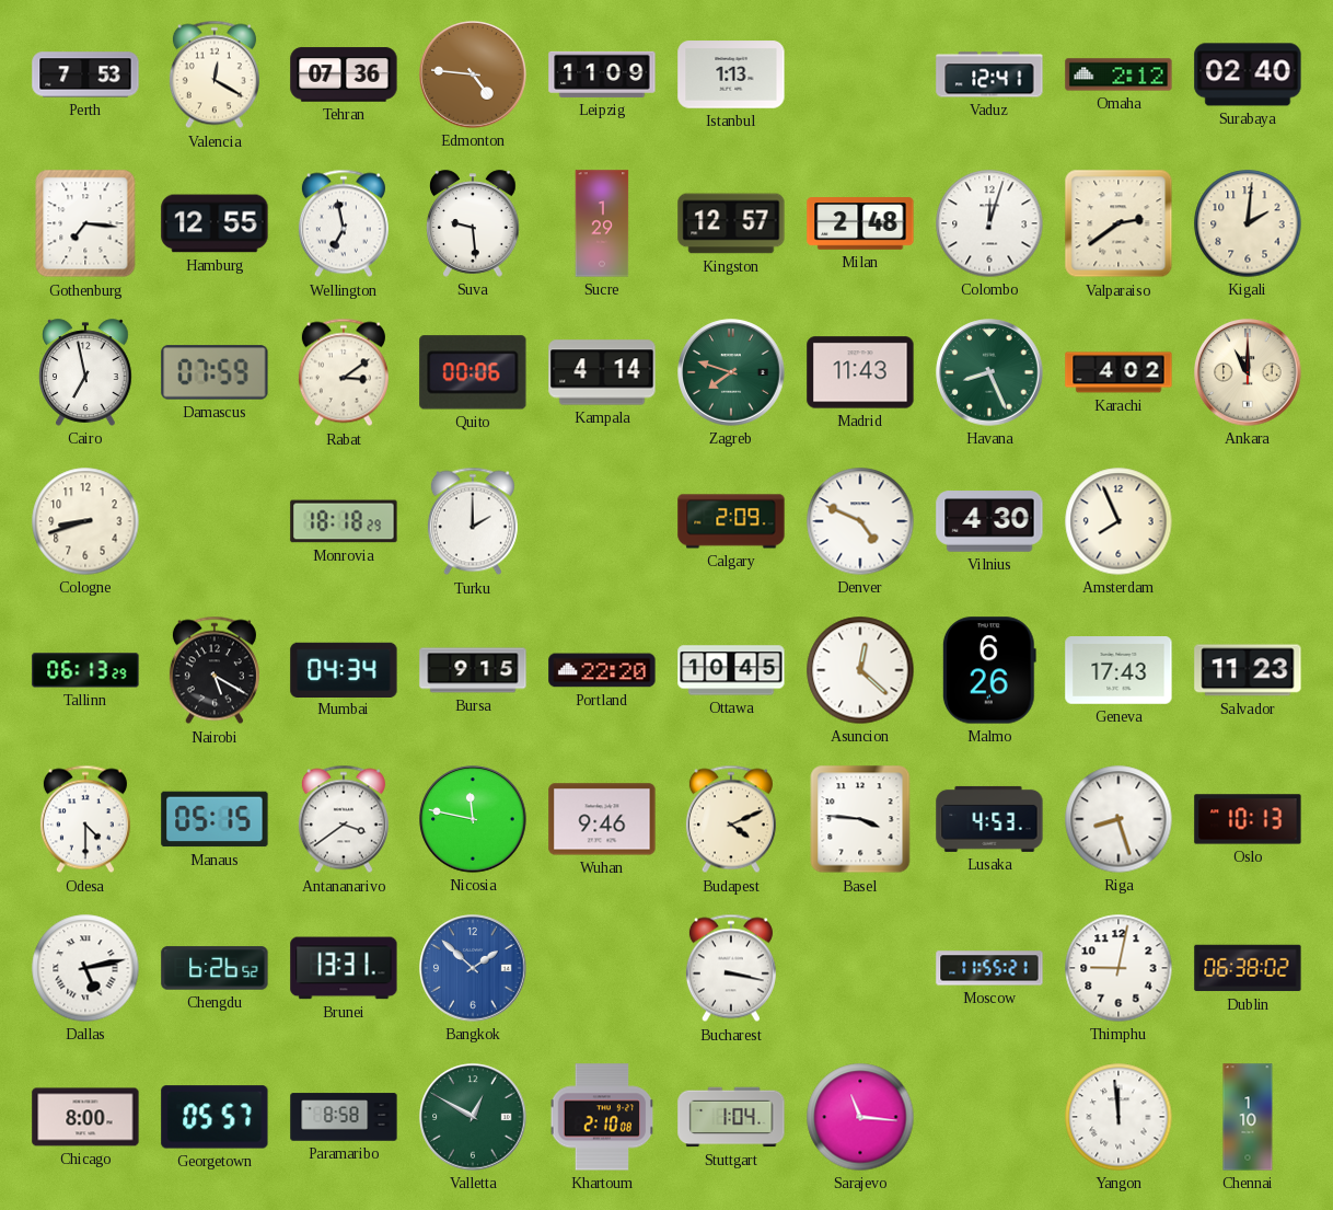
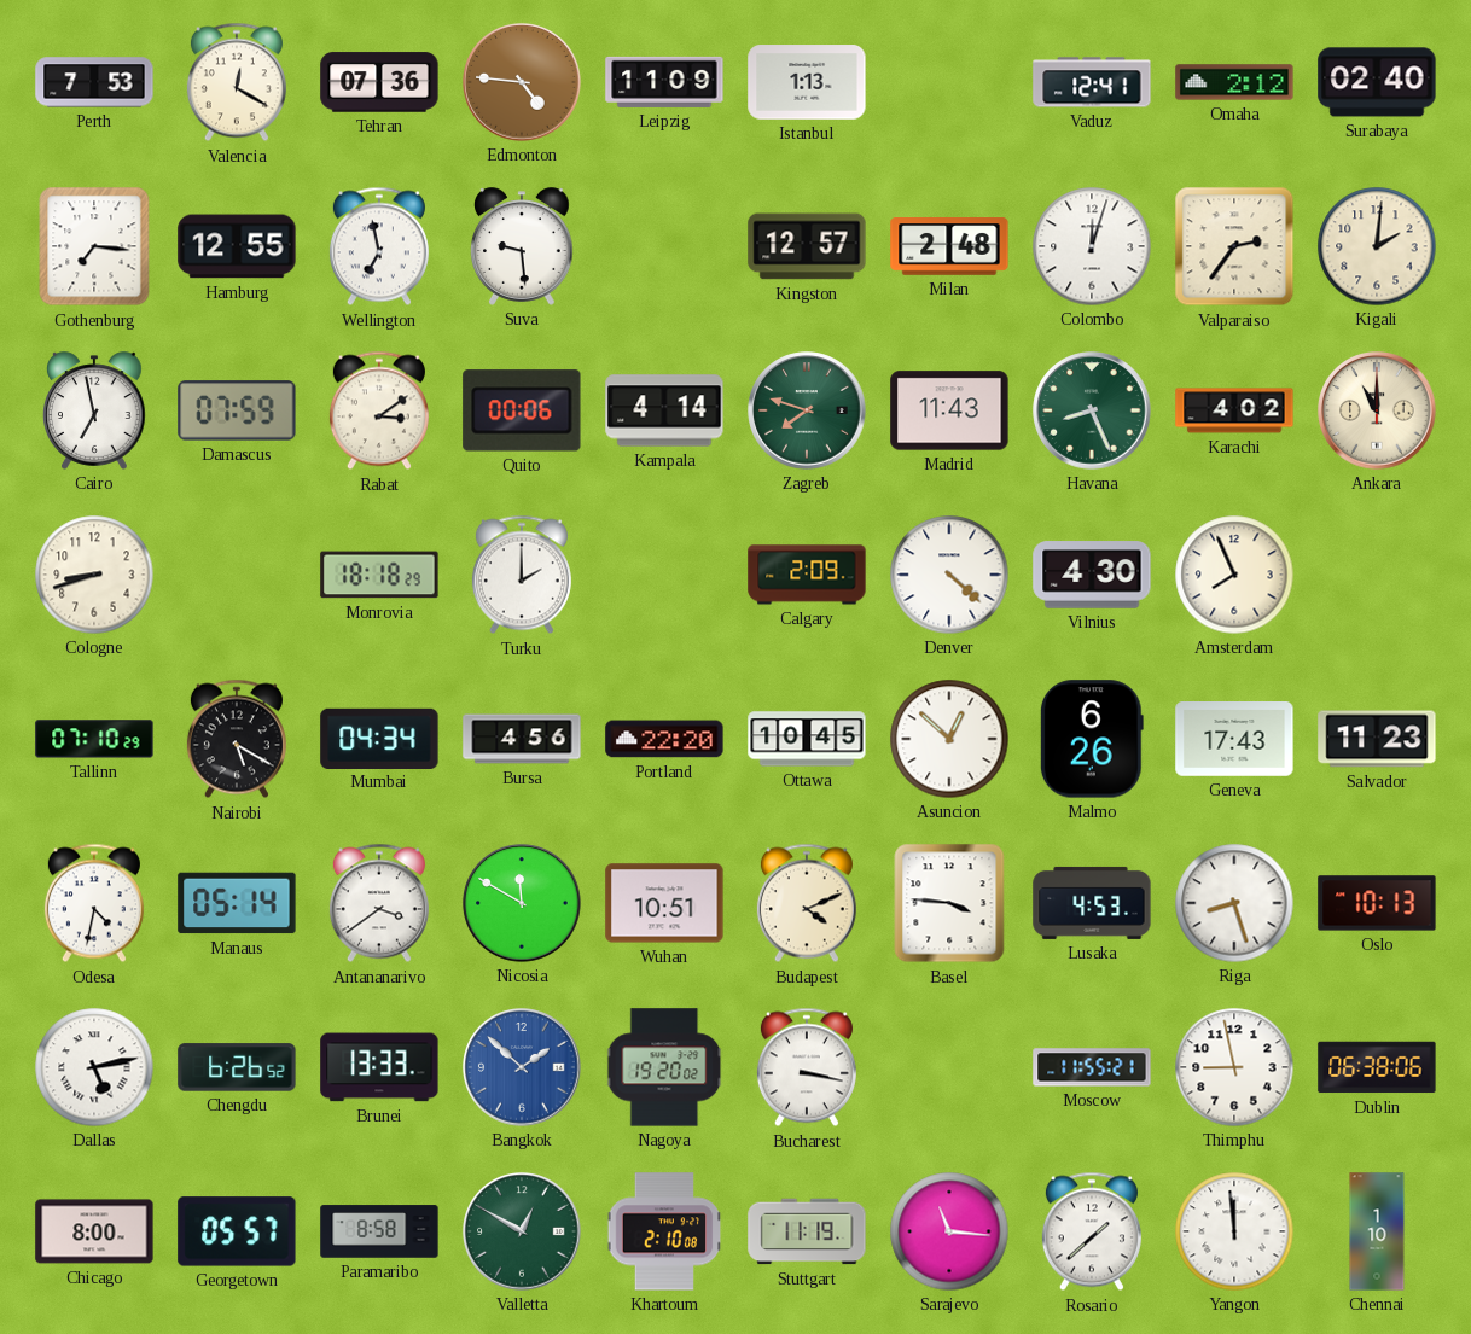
Sucre: 1:29 -> none
Valparaiso: 2:39 -> 2:36
Denver: 4:49 -> 4:22
Tallinn: 06:13 -> 07:10
Bursa: 9:15 -> 4:56
Asuncion: 12:22 -> 12:52
Odesa: 4:30 -> 4:32
Manaus: 05:15 -> 05:14
Nicosia: 11:47 -> 11:50
Wuhan: 9:46 -> 10:51
Brunei: 13:31 -> 13:33
Nagoya: none -> 19:20
Thimphu: 9:02 -> 8:58
Dublin: 06:38:02 -> 06:38:06
Stuttgart: 1:04 -> 11:19
Rosario: none -> 1:38
